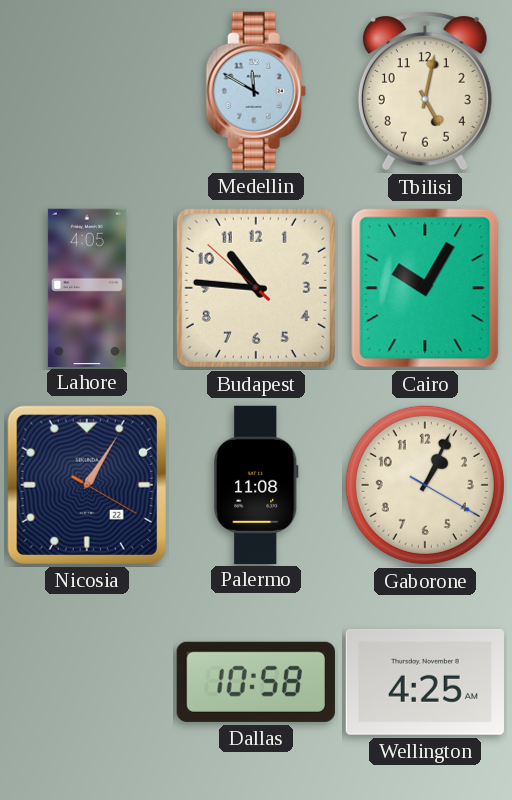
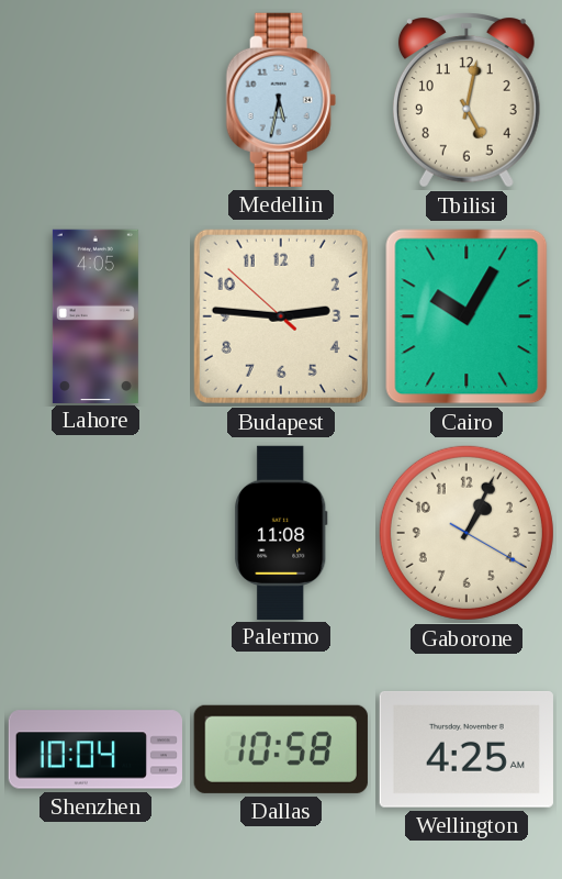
Medellin: 11:50 -> 5:32
Budapest: 10:45 -> 2:45
Nicosia: 1:05 -> none
Shenzhen: none -> 10:04
